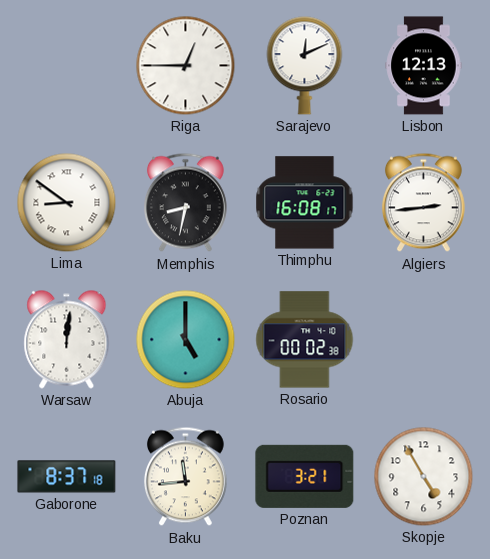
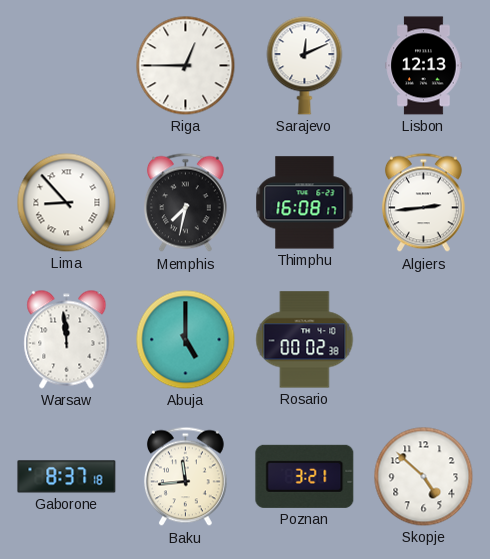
Lima: 8:51 -> 8:53
Memphis: 8:32 -> 7:32
Warsaw: 12:01 -> 11:59
Skopje: 4:55 -> 4:52
